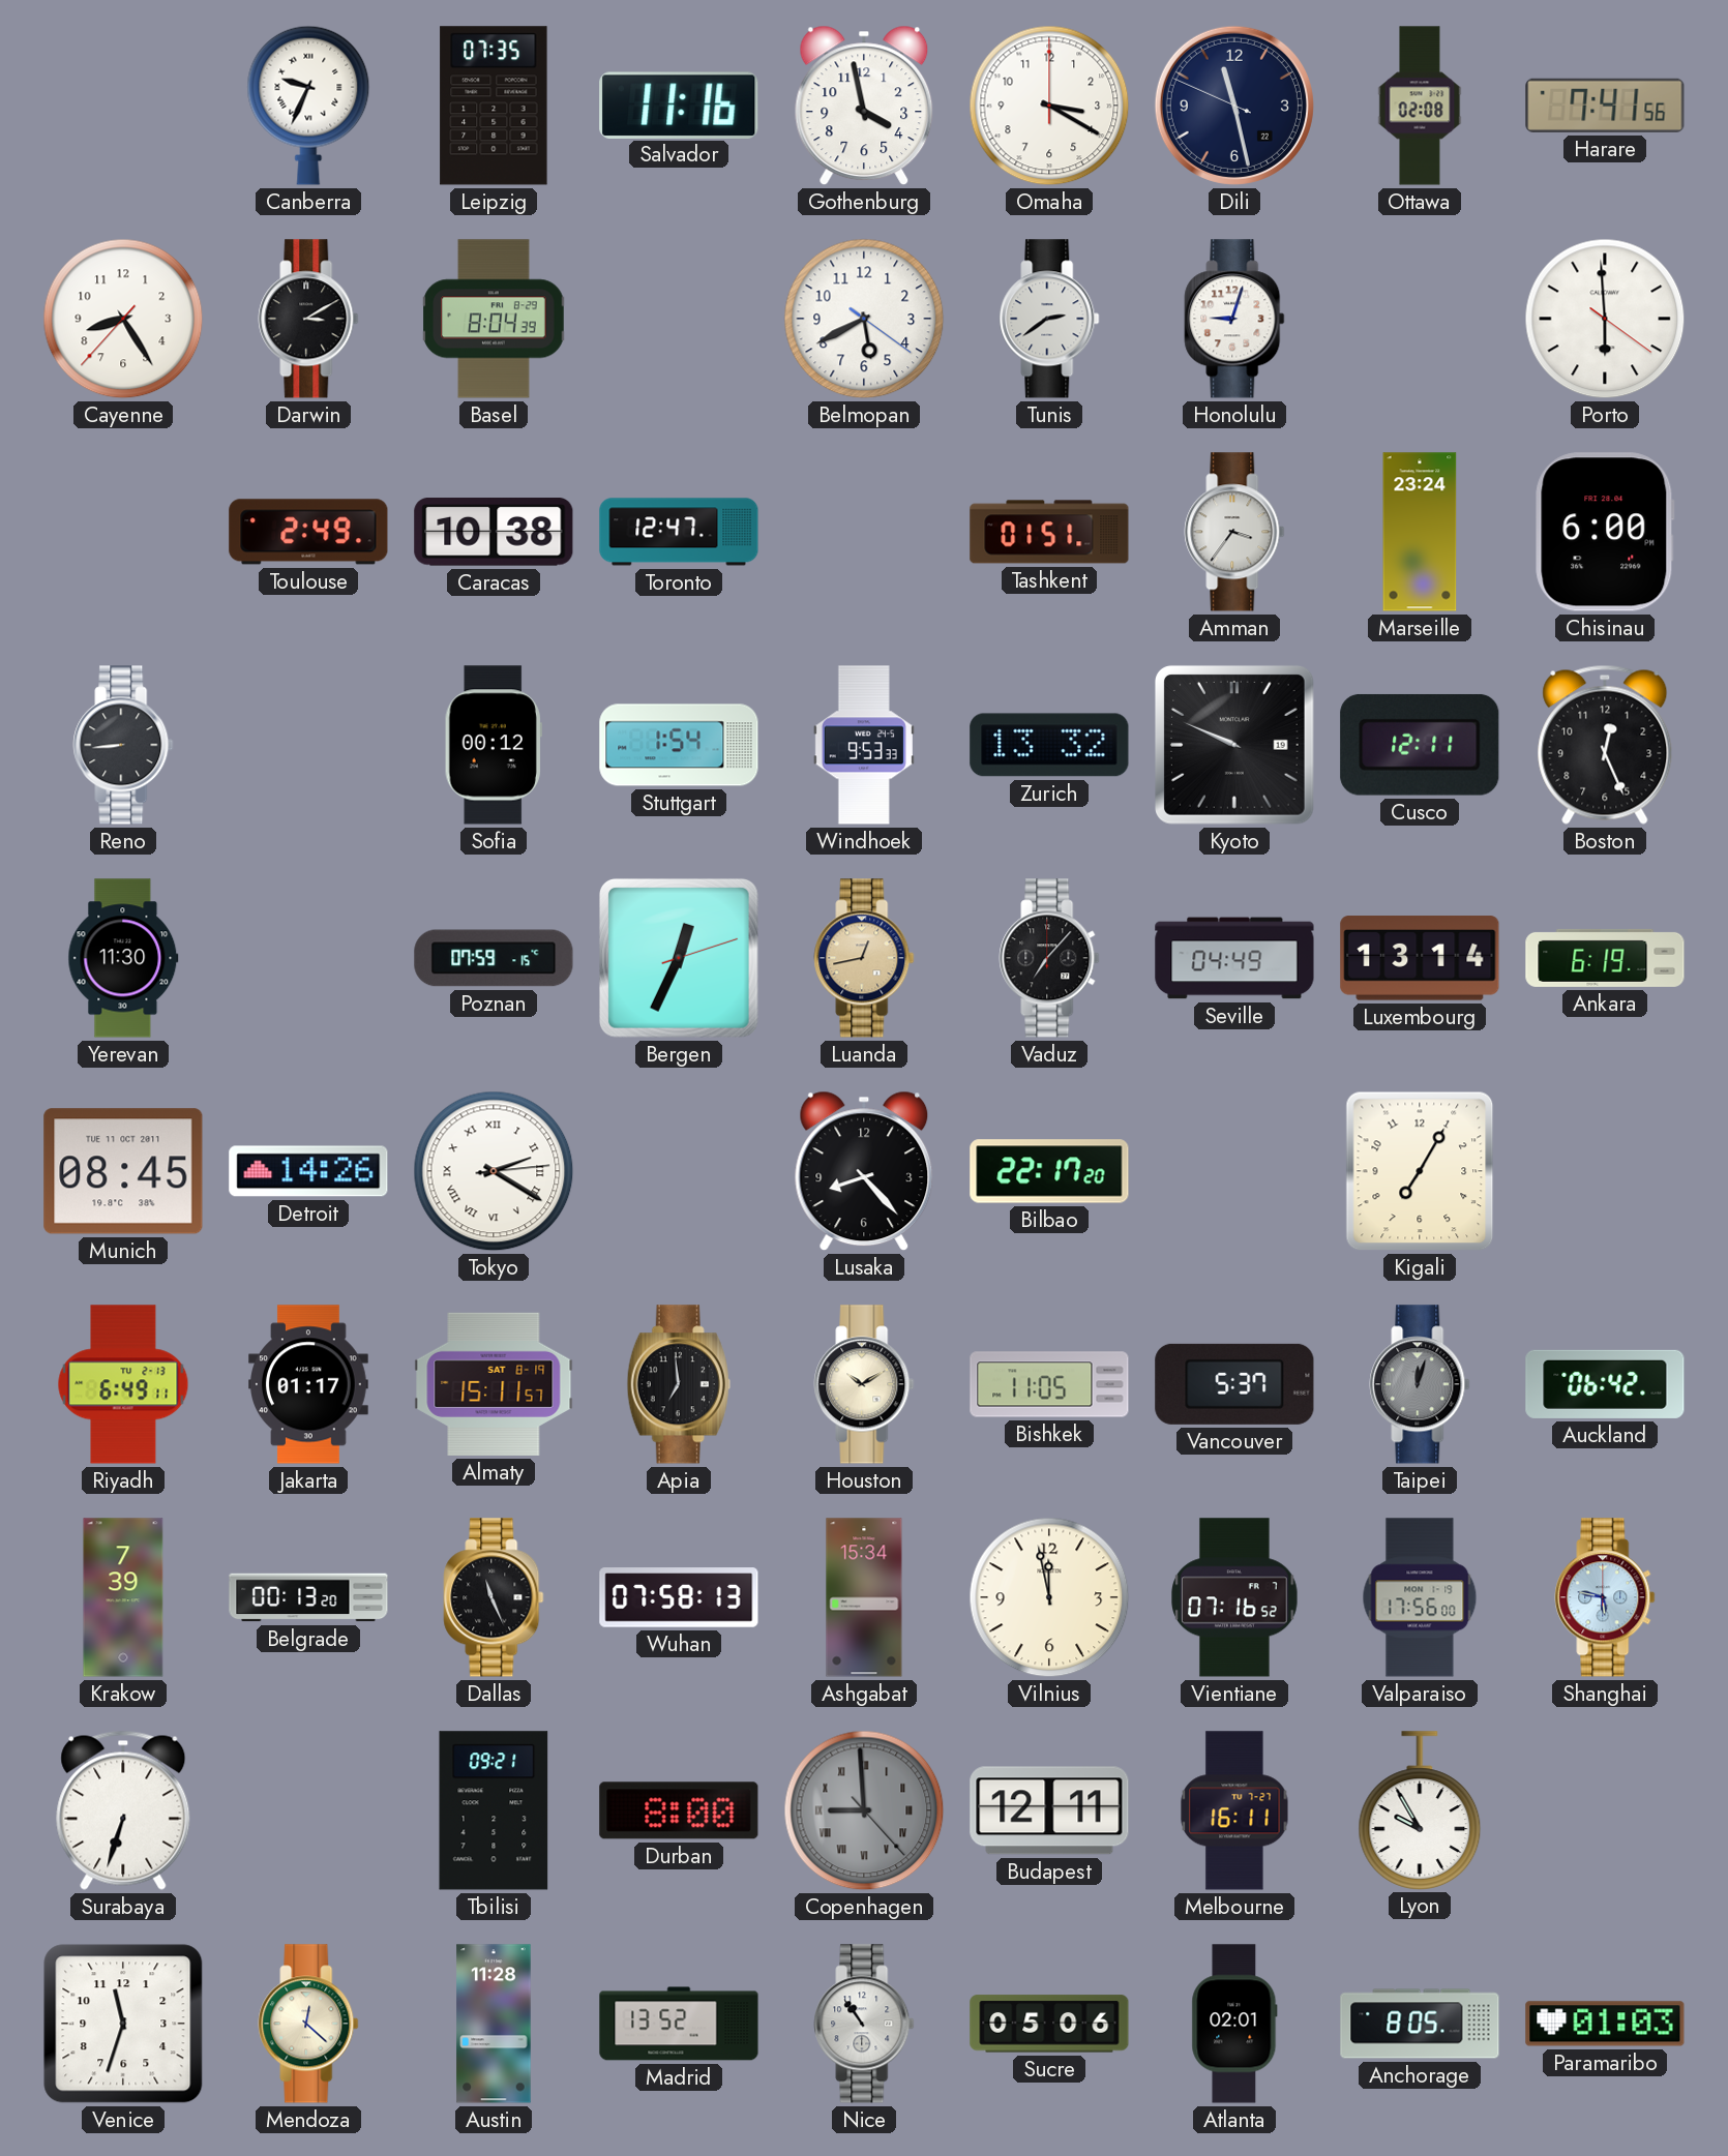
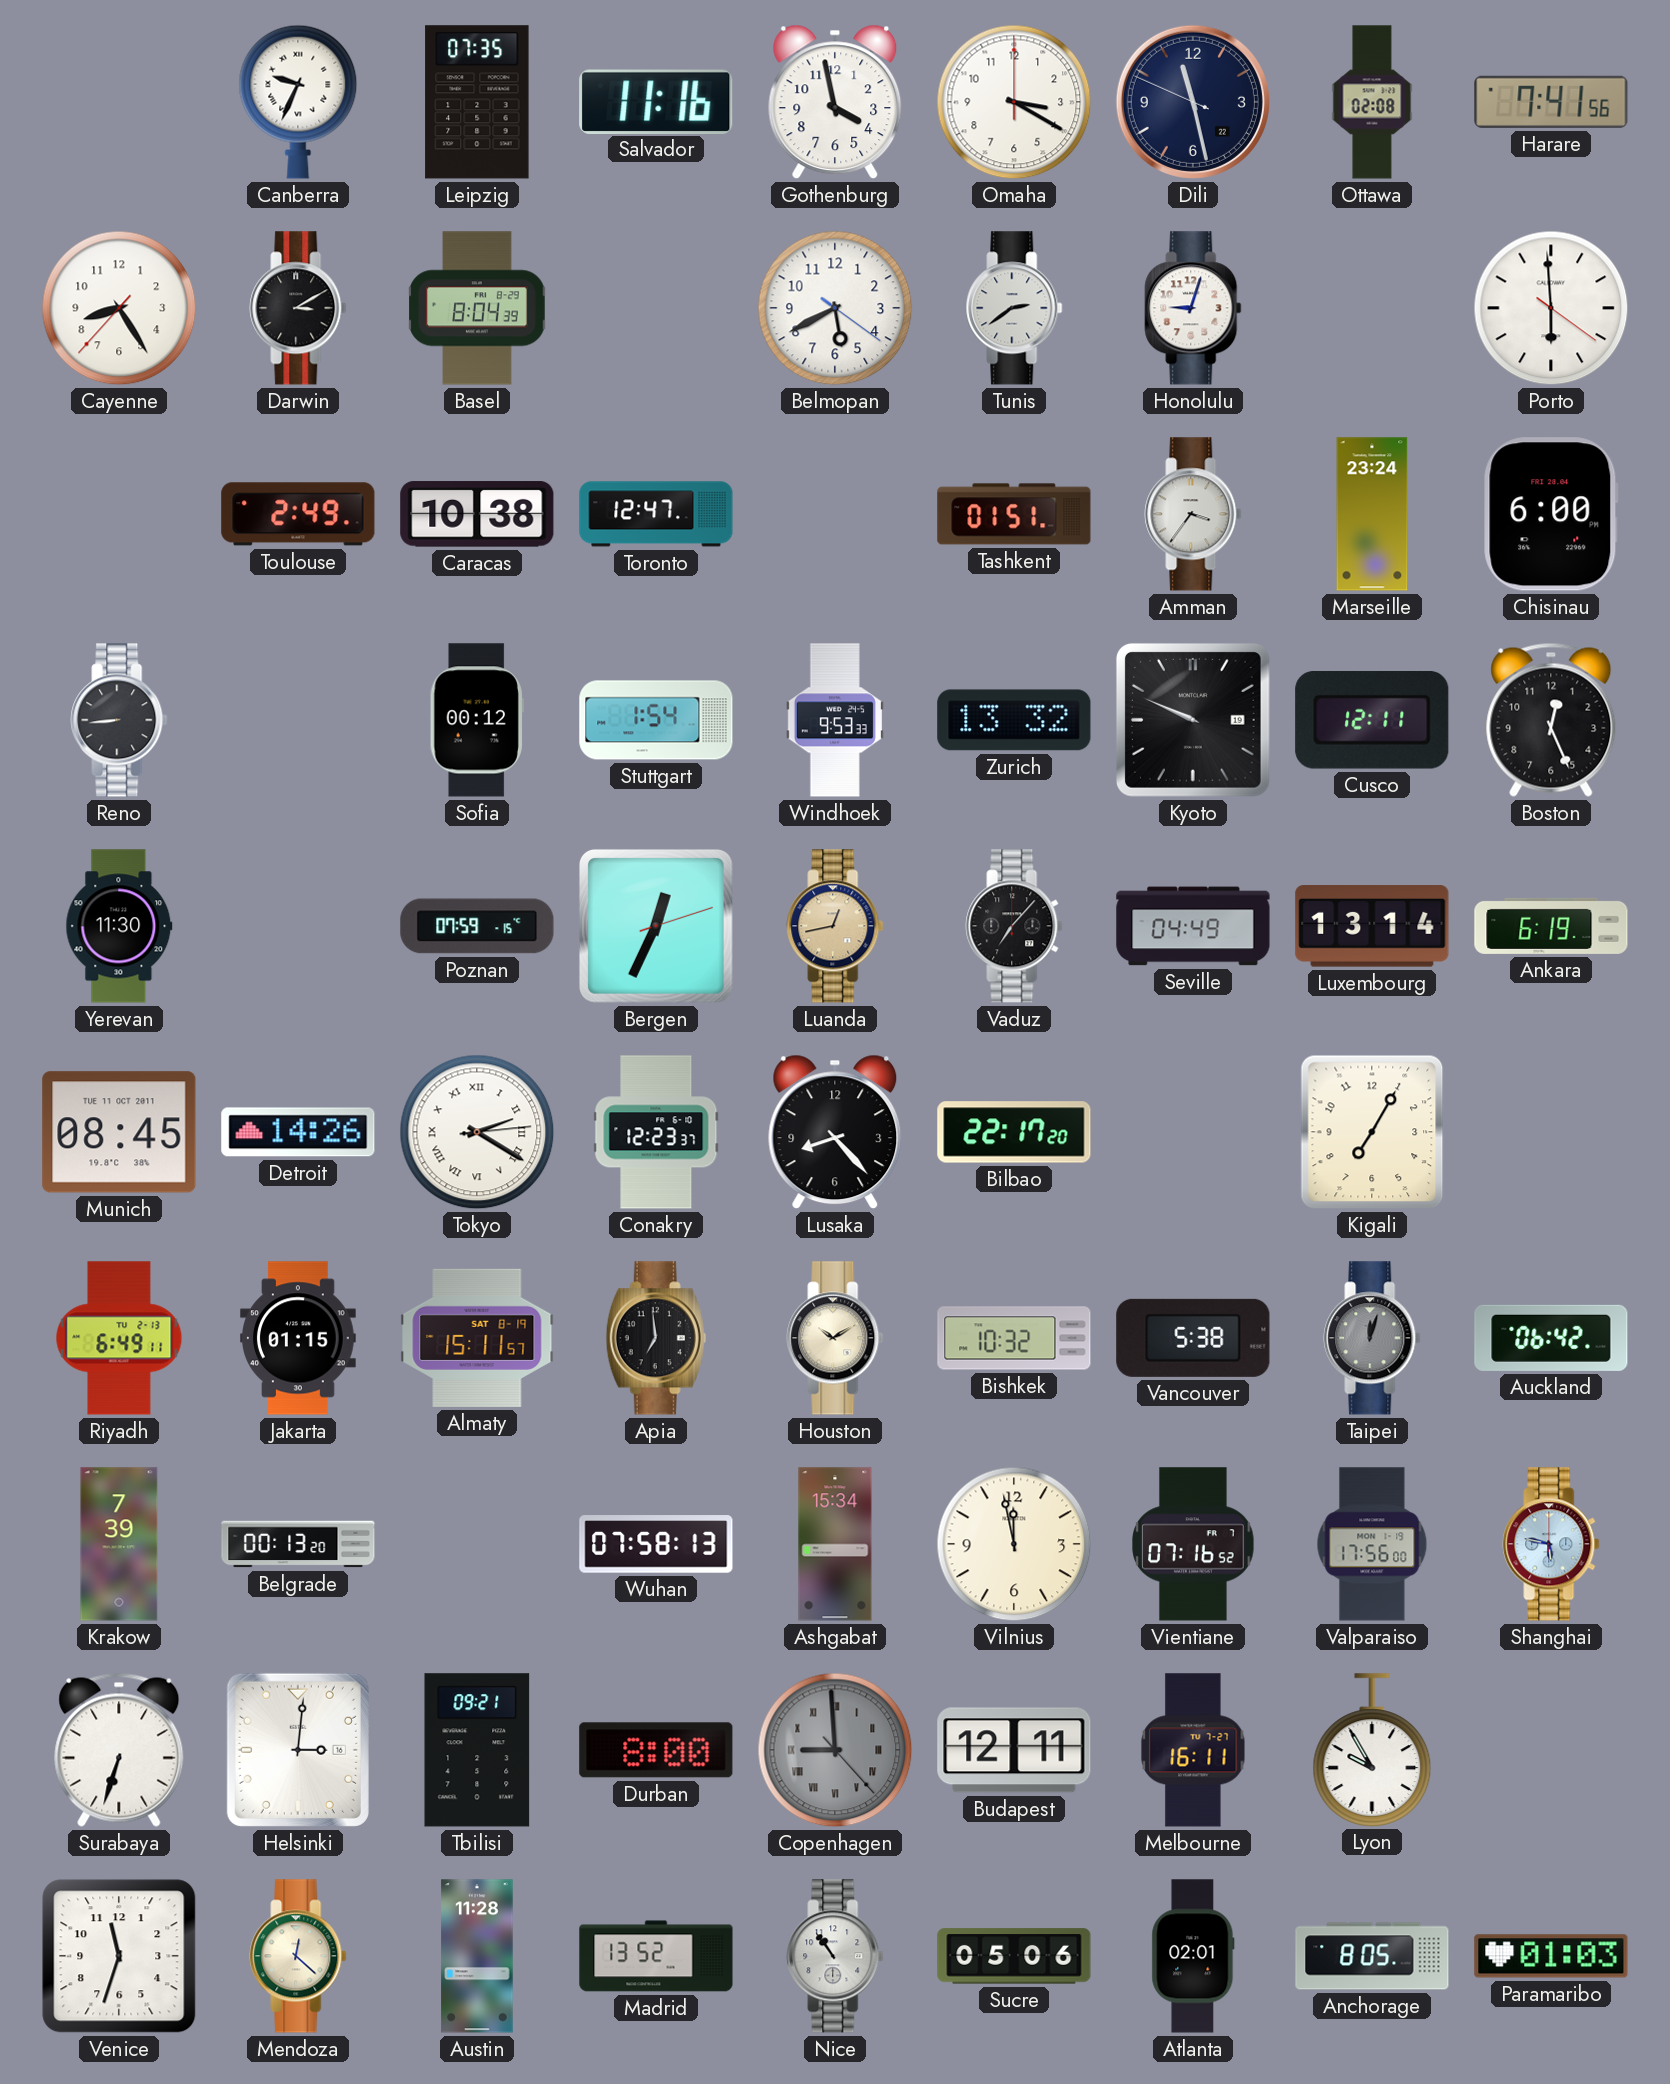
Conakry: none -> 12:23
Jakarta: 01:17 -> 01:15
Bishkek: 11:05 -> 10:32
Vancouver: 5:37 -> 5:38
Dallas: 11:26 -> none
Helsinki: none -> 3:01
